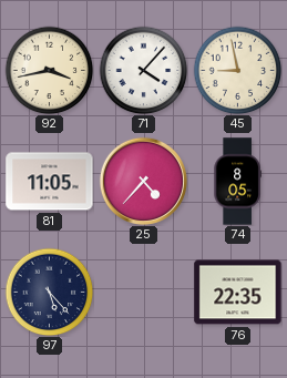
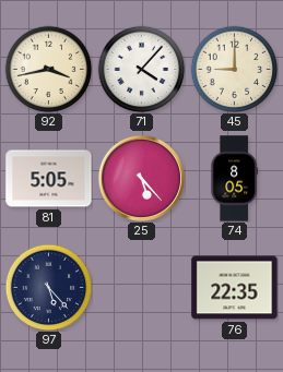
45: 8:58 -> 9:00
81: 11:05 -> 5:05
25: 4:37 -> 5:23
